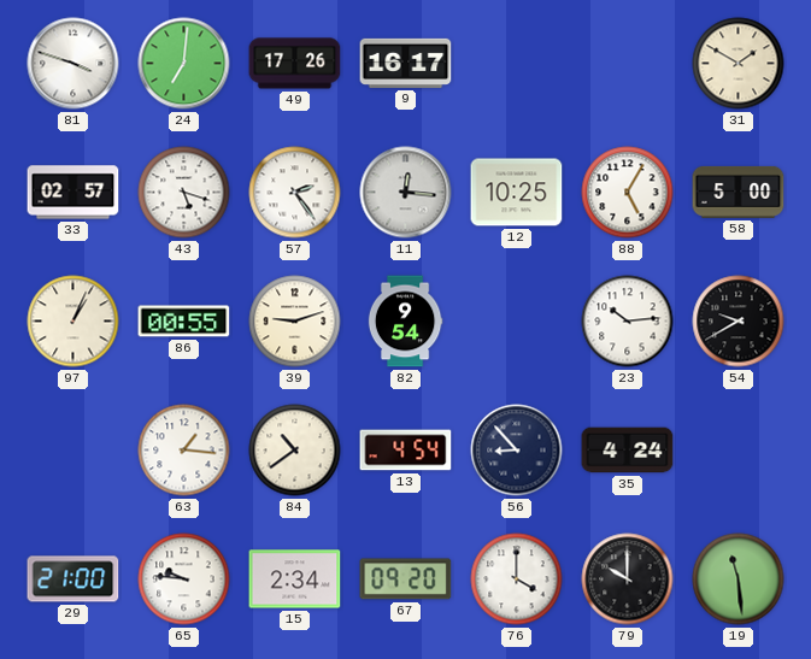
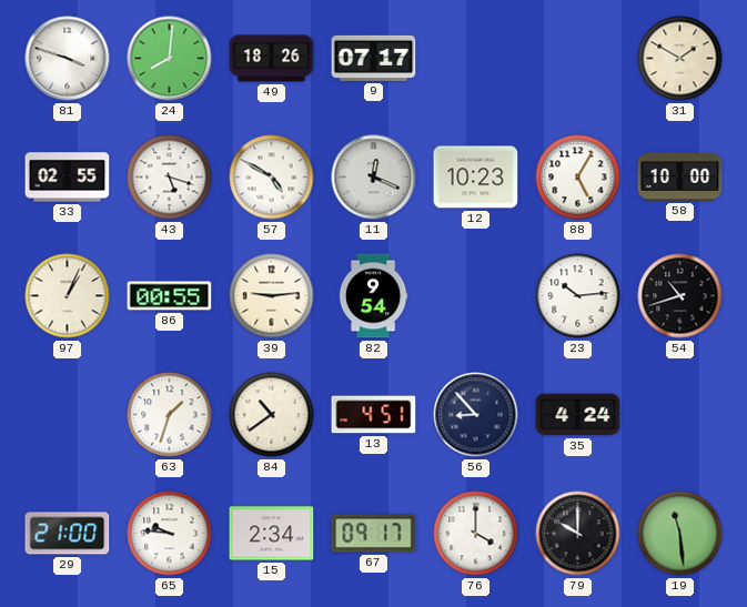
24: 7:01 -> 8:01
49: 17:26 -> 18:26
9: 16:17 -> 07:17
33: 02:57 -> 02:55
57: 2:24 -> 4:50
11: 12:16 -> 12:19
12: 10:25 -> 10:23
58: 5:00 -> 10:00
39: 9:12 -> 9:14
54: 9:40 -> 10:42
63: 1:16 -> 1:33
13: 4:54 -> 4:51
67: 09:20 -> 09:17
